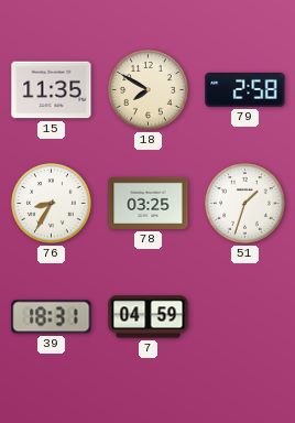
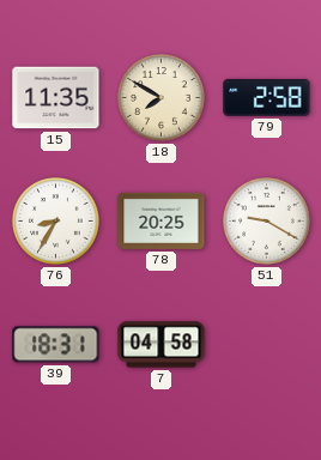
78: 03:25 -> 20:25
51: 1:33 -> 9:20
7: 04:59 -> 04:58
